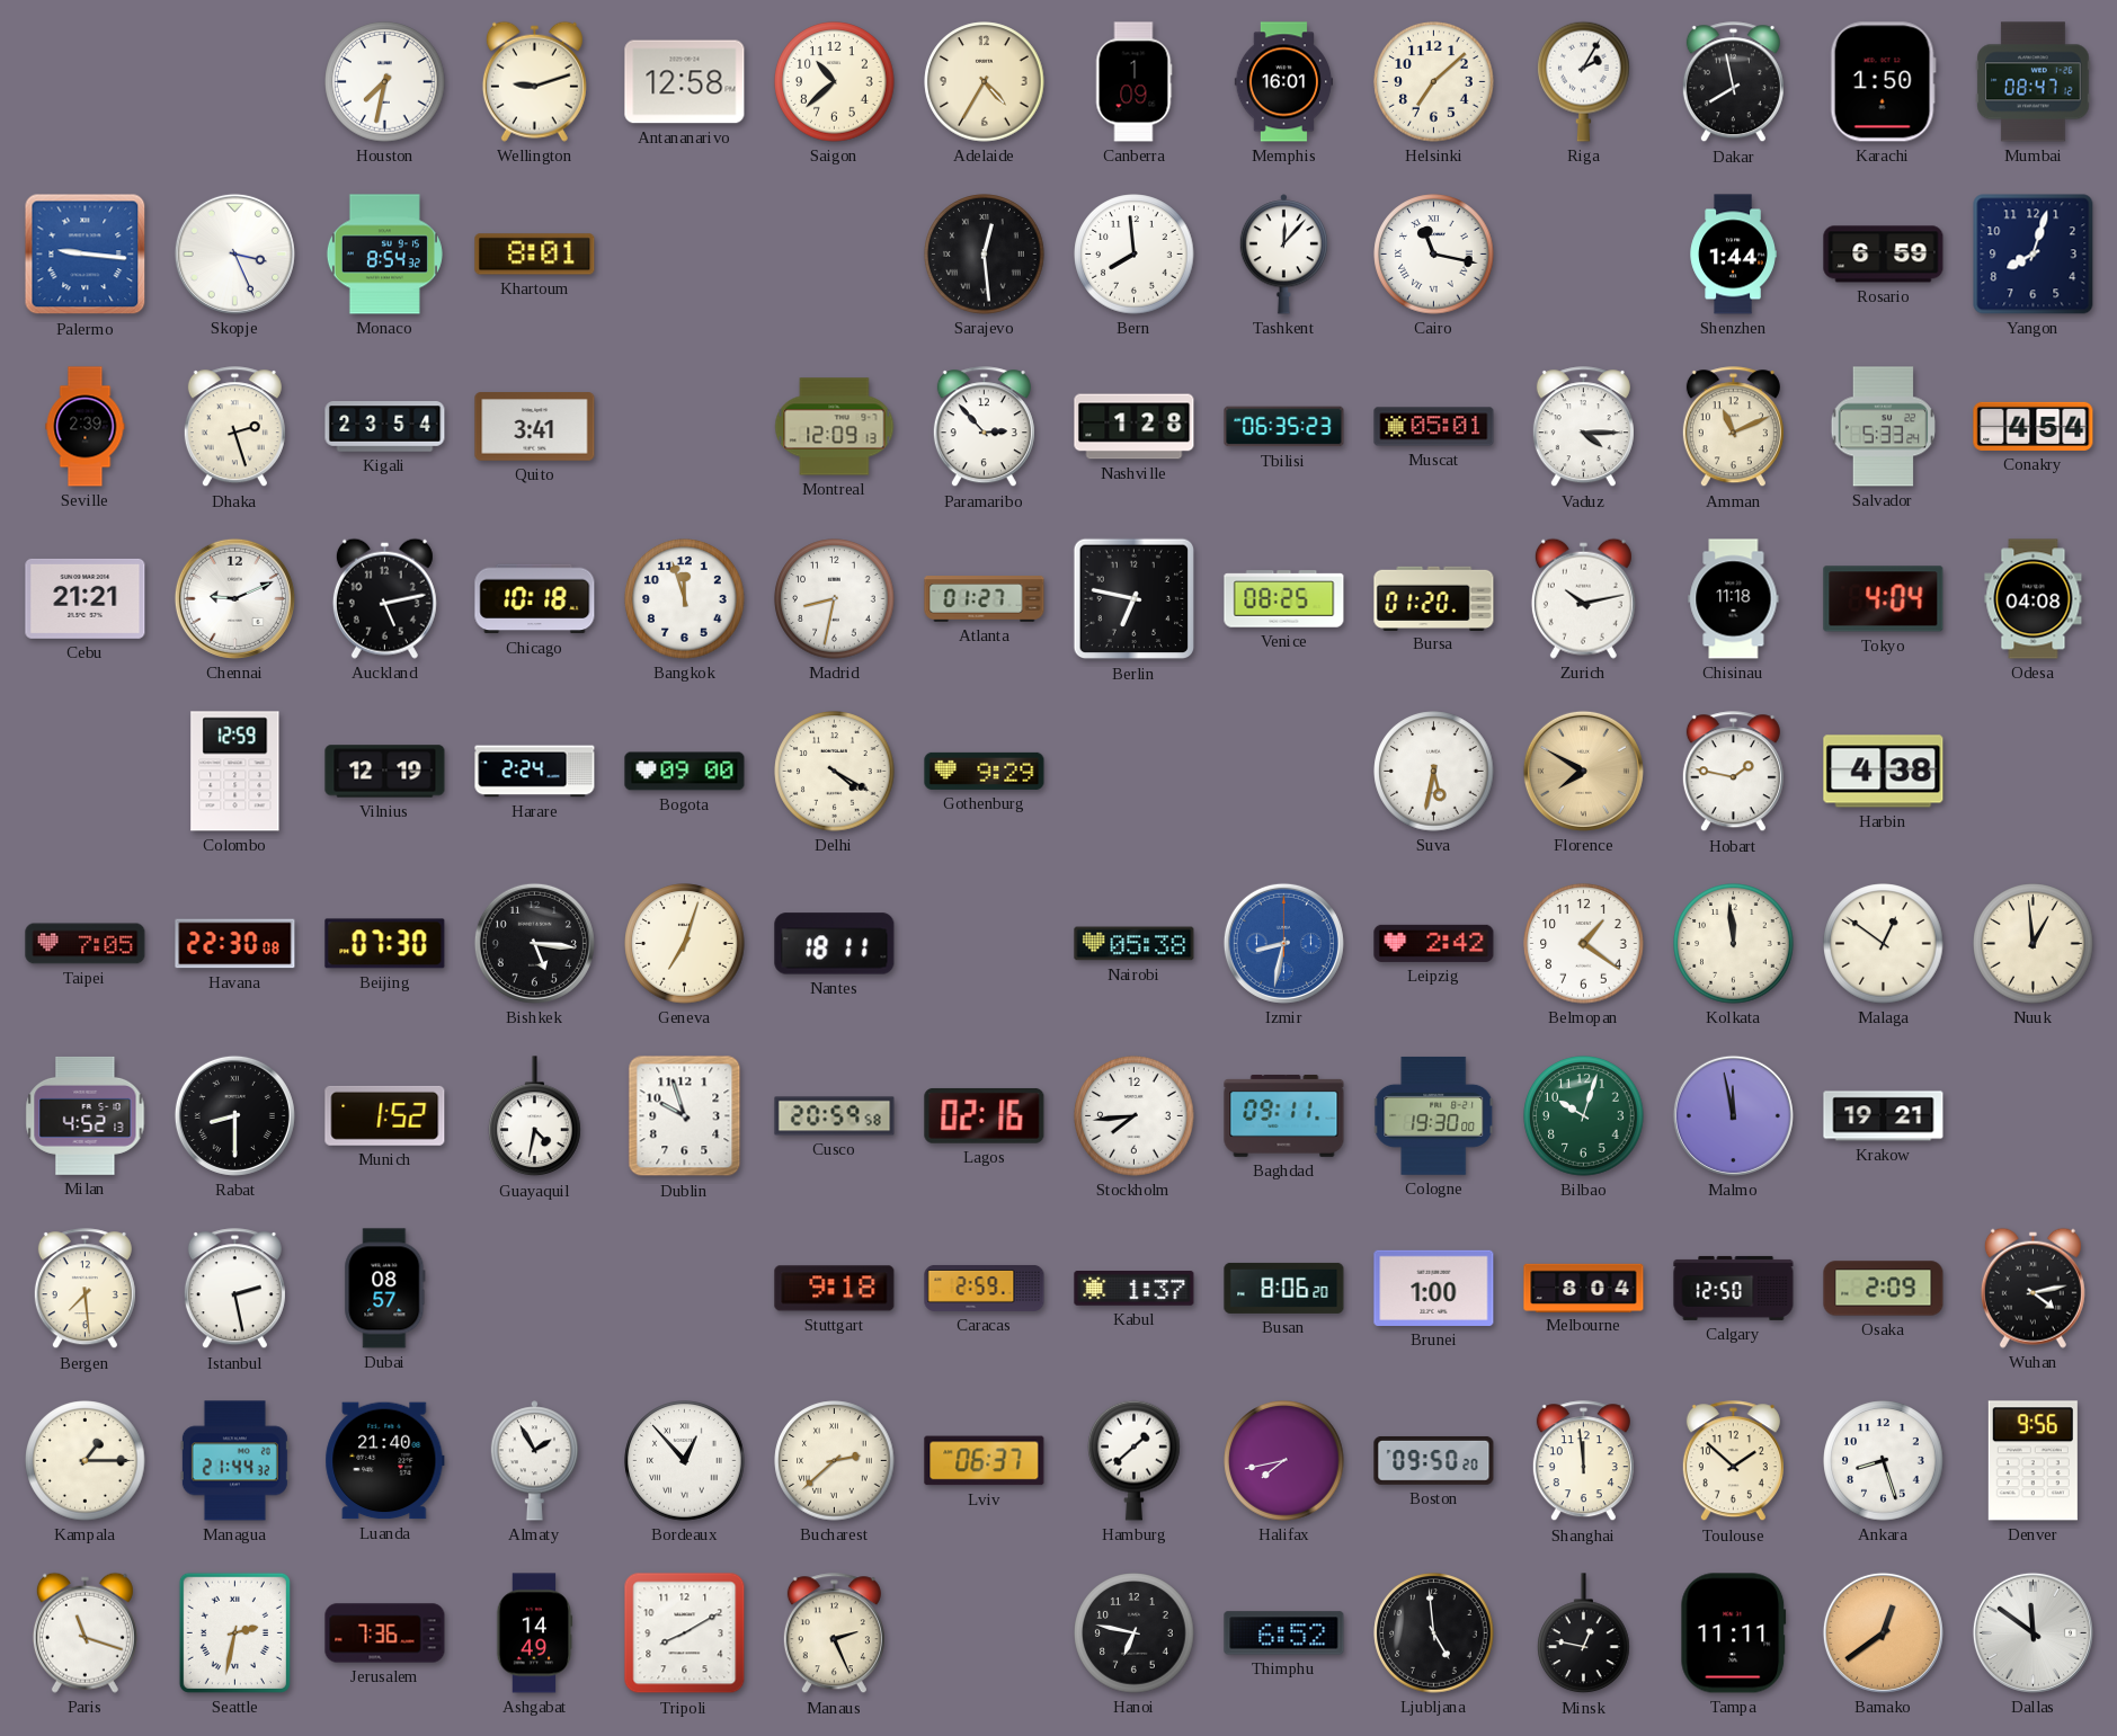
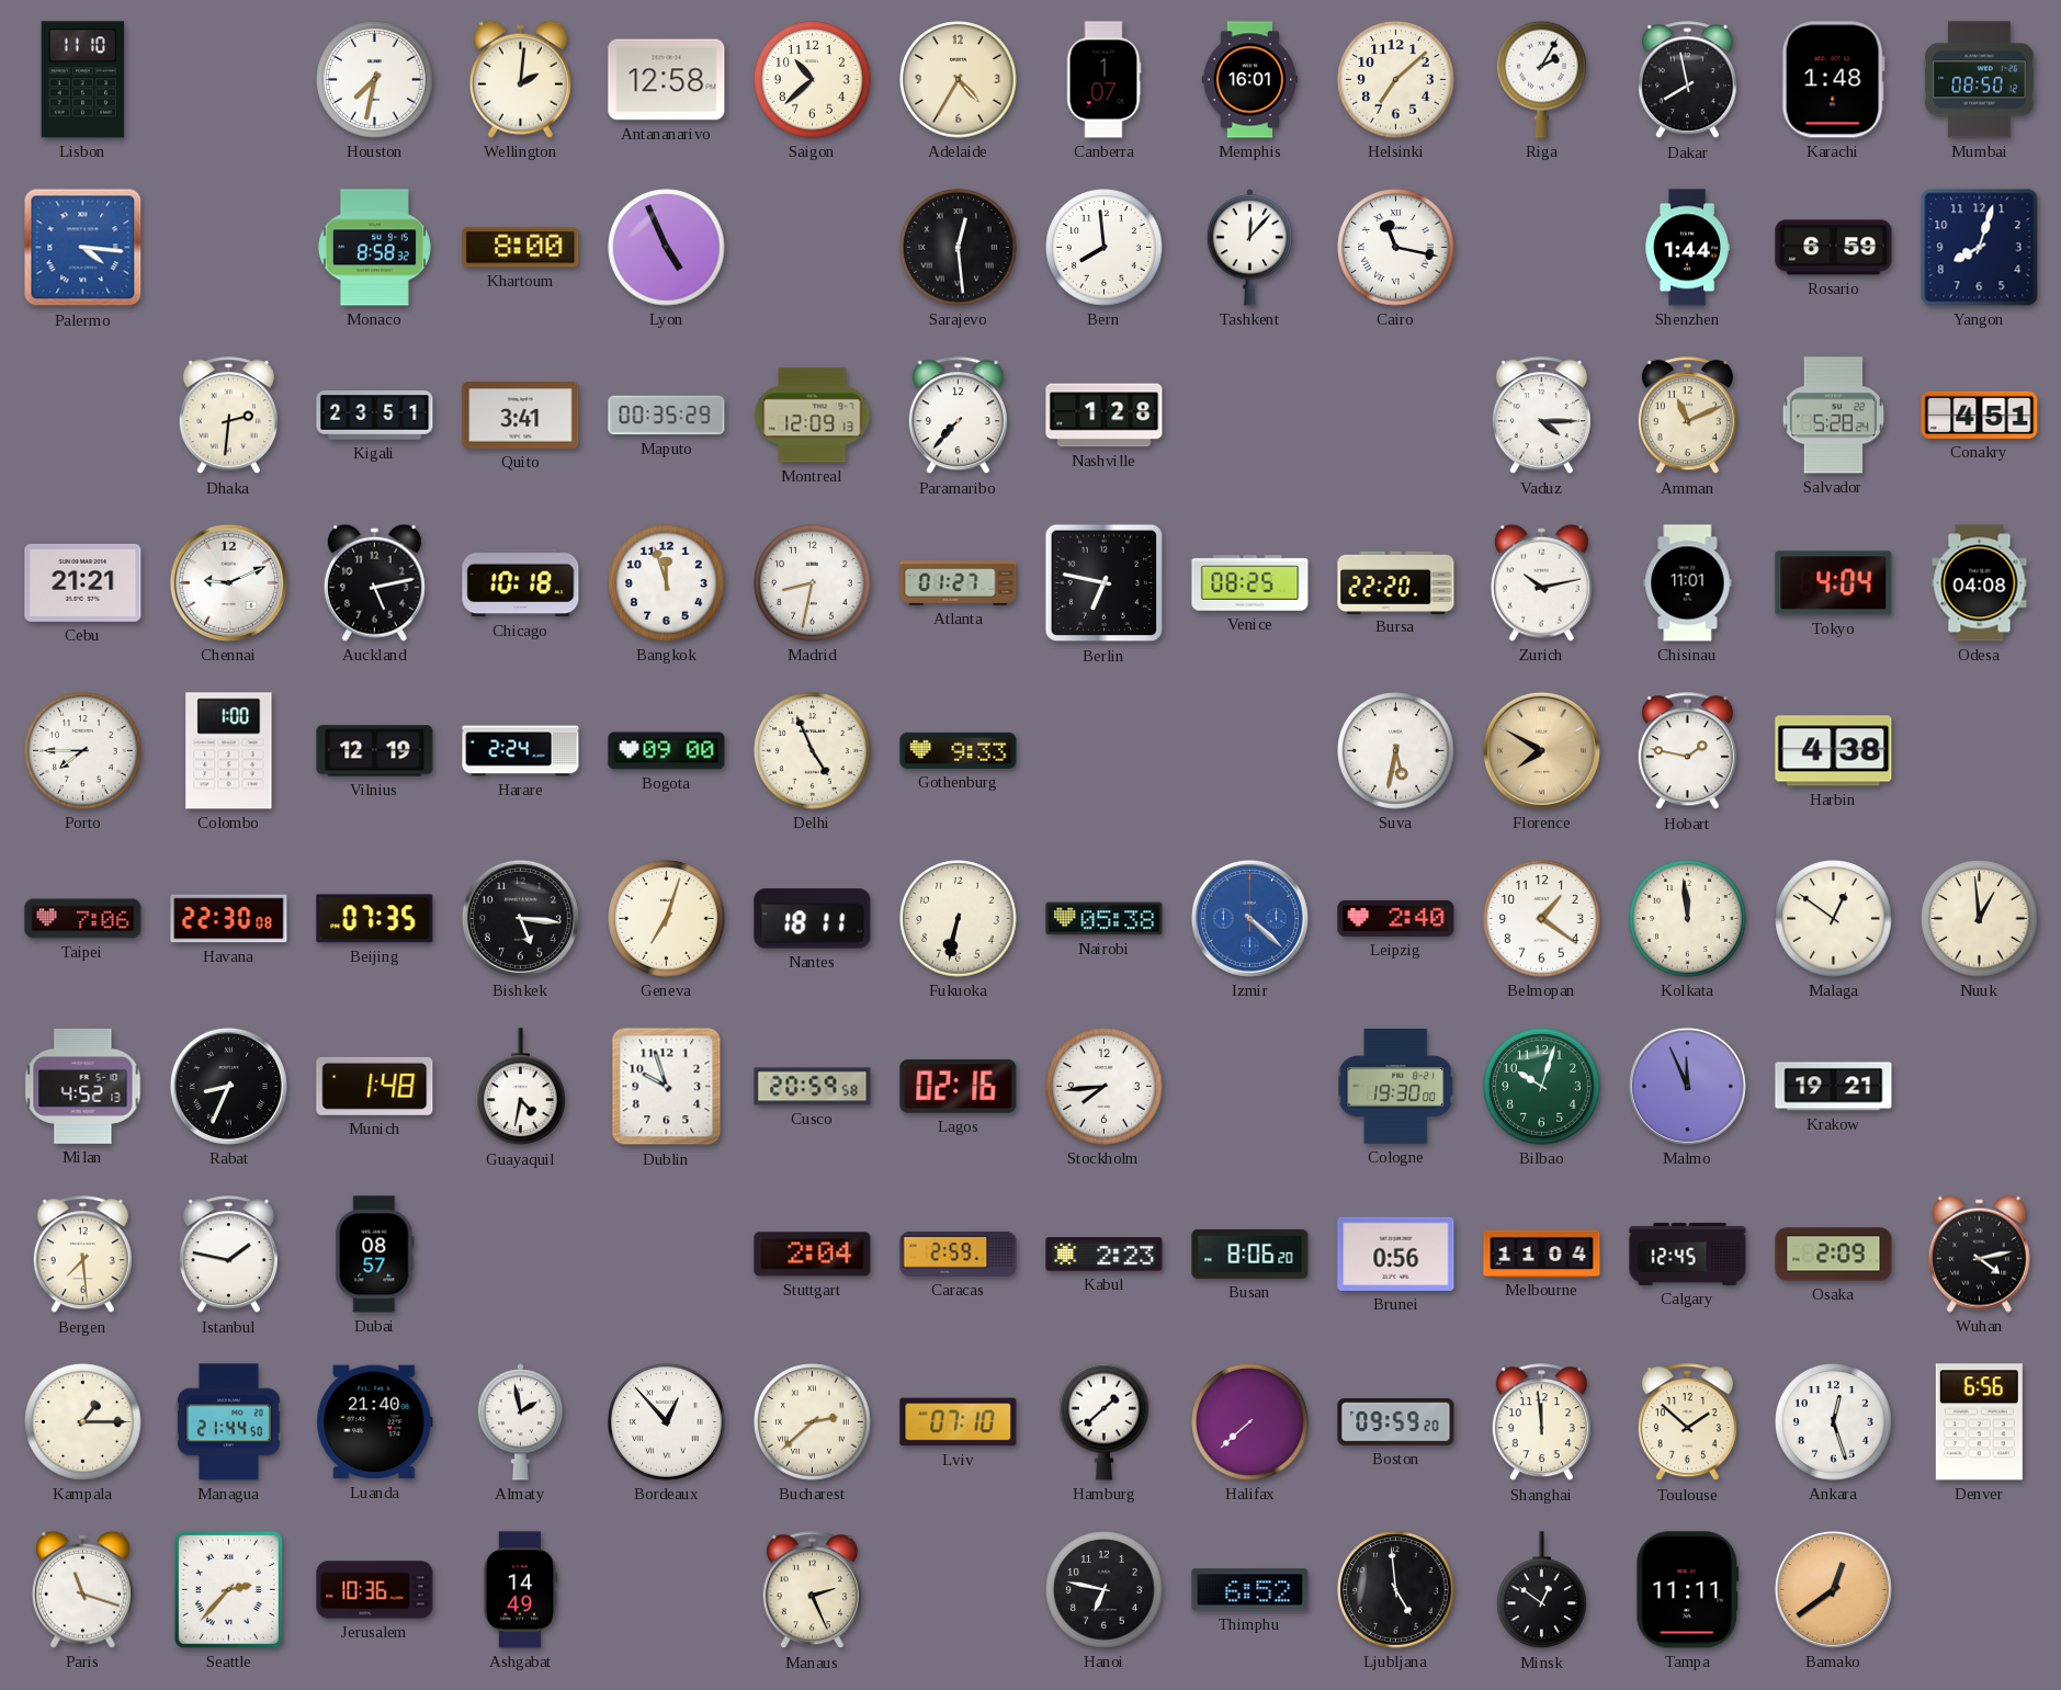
Lisbon: none -> 11:10
Wellington: 9:12 -> 2:01
Canberra: 1:09 -> 1:07
Karachi: 1:50 -> 1:48
Mumbai: 08:47 -> 08:50
Palermo: 9:16 -> 4:16
Skopje: 3:26 -> none
Monaco: 8:54 -> 8:58
Khartoum: 8:01 -> 8:00
Lyon: none -> 4:56
Seville: 2:39 -> none
Dhaka: 2:27 -> 2:31
Kigali: 23:54 -> 23:51
Maputo: none -> 00:35
Paramaribo: 2:53 -> 7:37
Tbilisi: 06:35 -> none
Muscat: 05:01 -> none
Salvador: 5:33 -> 5:28
Conakry: 4:54 -> 4:51
Bursa: 01:20 -> 22:20
Chisinau: 11:18 -> 11:01
Porto: none -> 7:45
Colombo: 12:59 -> 1:00
Delhi: 4:20 -> 4:56
Gothenburg: 9:29 -> 9:33
Taipei: 7:05 -> 7:06
Beijing: 07:30 -> 07:35
Fukuoka: none -> 6:32
Izmir: 8:32 -> 4:22
Leipzig: 2:42 -> 2:40
Rabat: 8:30 -> 8:34
Munich: 1:52 -> 1:48
Baghdad: 09:11 -> none
Malmo: 11:58 -> 11:56
Istanbul: 2:28 -> 1:47
Stuttgart: 9:18 -> 2:04
Kabul: 1:37 -> 2:23
Brunei: 1:00 -> 0:56
Melbourne: 8:04 -> 11:04
Calgary: 12:50 -> 12:45
Managua: 21:44:32 -> 21:44:50
Almaty: 1:55 -> 1:58
Lviv: 06:37 -> 07:10
Halifax: 7:43 -> 7:38
Boston: 09:50 -> 09:59
Ankara: 8:27 -> 12:27
Denver: 9:56 -> 6:56
Seattle: 2:32 -> 2:37
Jerusalem: 7:36 -> 10:36
Tripoli: 8:10 -> none
Minsk: 12:47 -> 12:51
Dallas: 11:51 -> none
